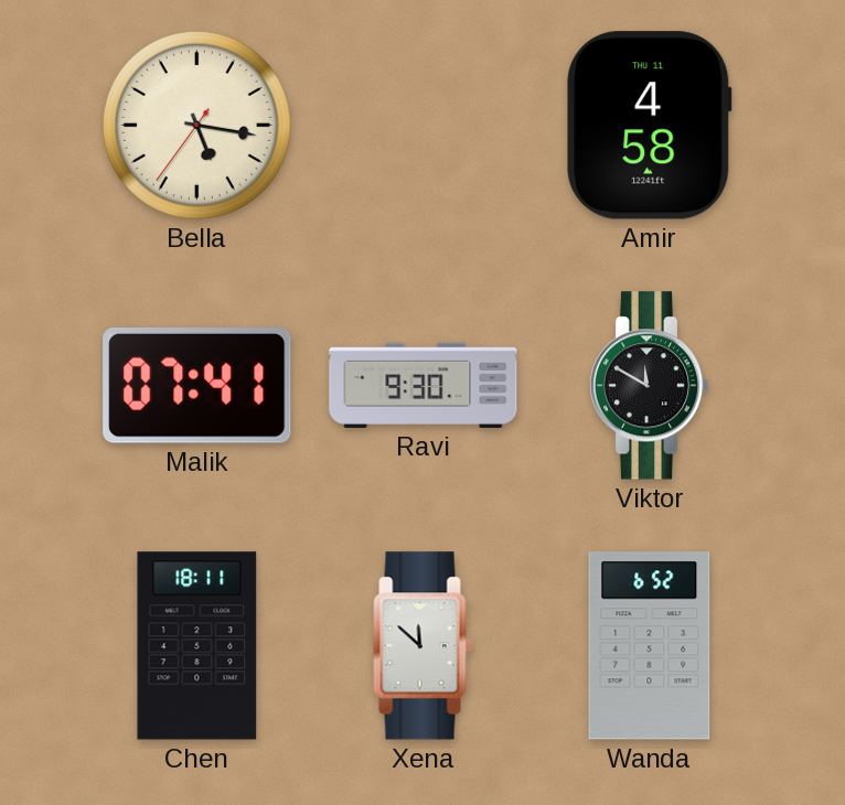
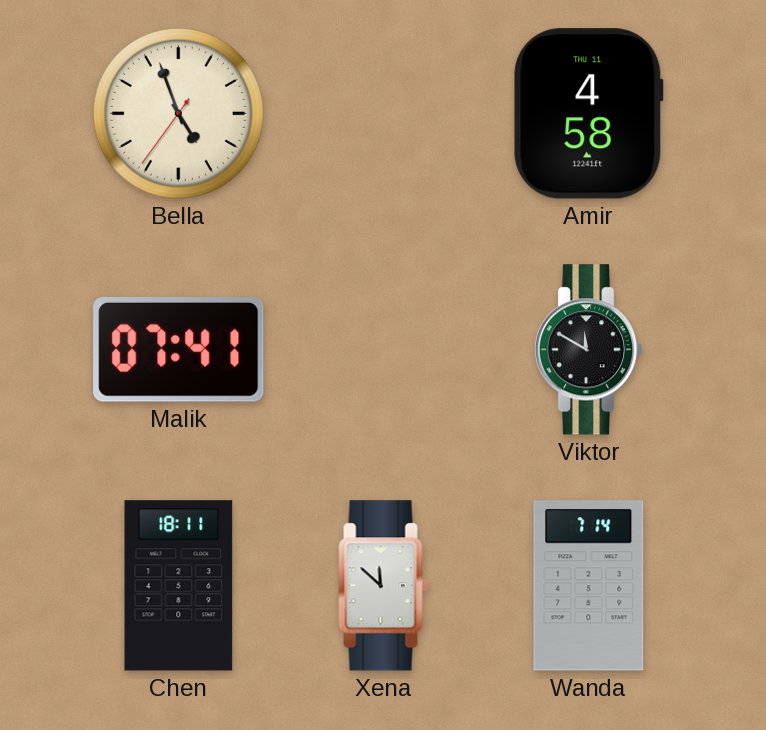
Bella: 5:16 -> 4:56
Ravi: 9:30 -> none
Wanda: 6:52 -> 7:14
